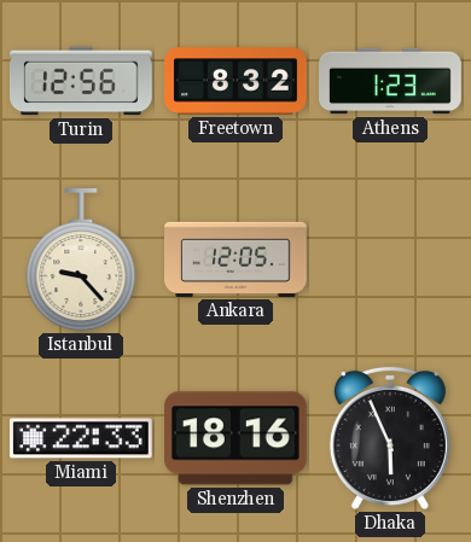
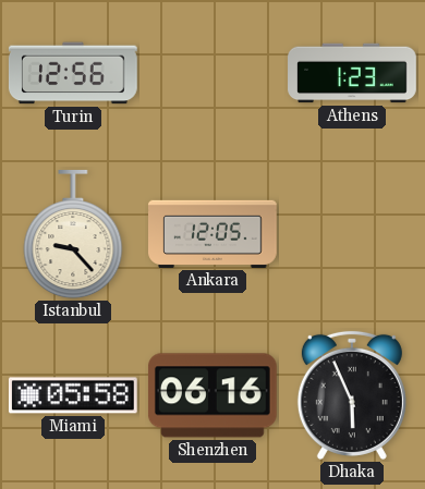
Freetown: 8:32 -> none
Miami: 22:33 -> 05:58
Shenzhen: 18:16 -> 06:16
